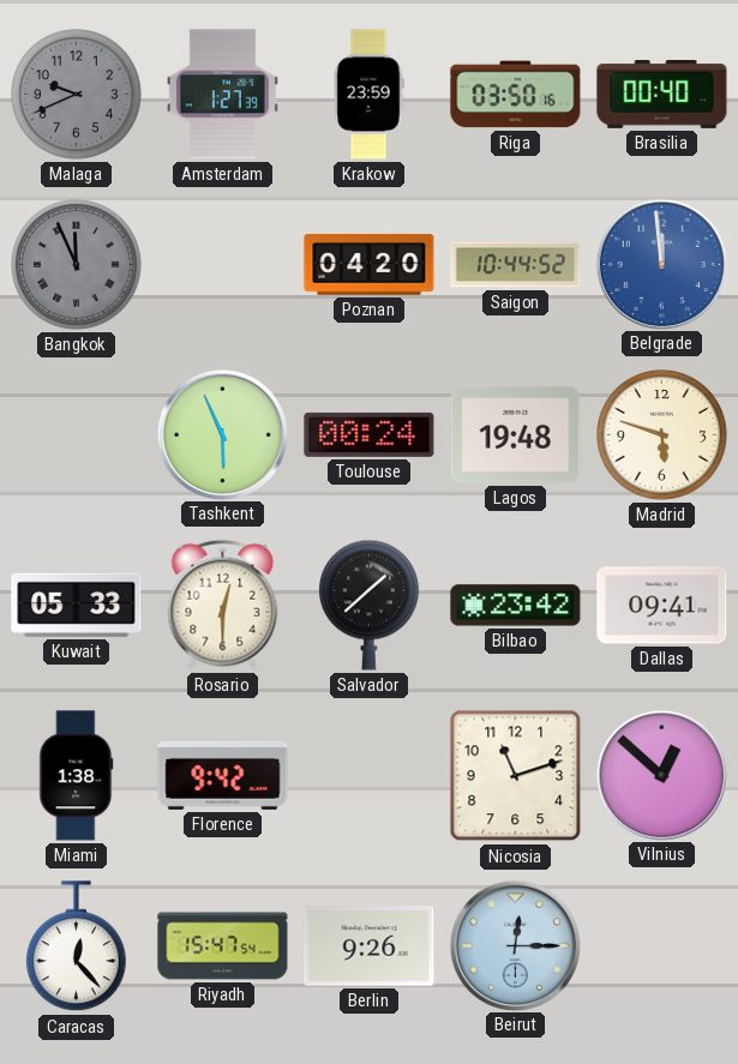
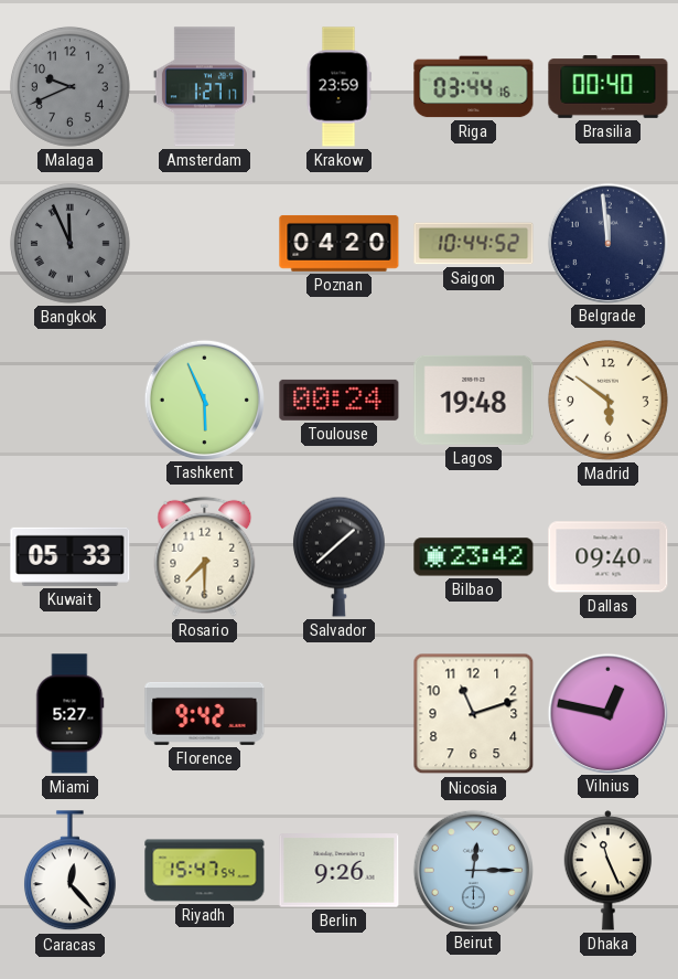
Amsterdam: 1:27:39 -> 1:27:17
Riga: 03:50 -> 03:44
Belgrade dial: blue -> navy
Madrid: 5:48 -> 5:51
Rosario: 12:30 -> 7:30
Dallas: 09:41 -> 09:40
Miami: 1:38 -> 5:27
Vilnius: 12:52 -> 12:47
Dhaka: none -> 11:26
